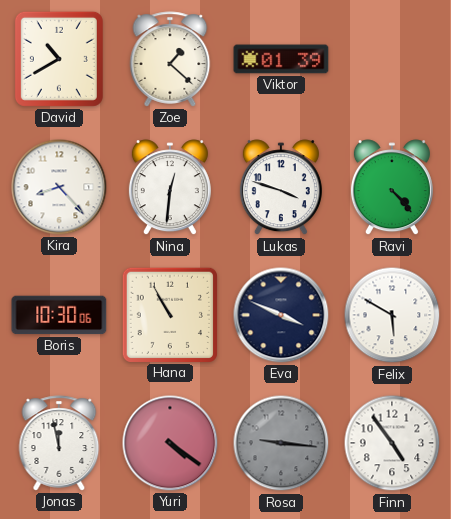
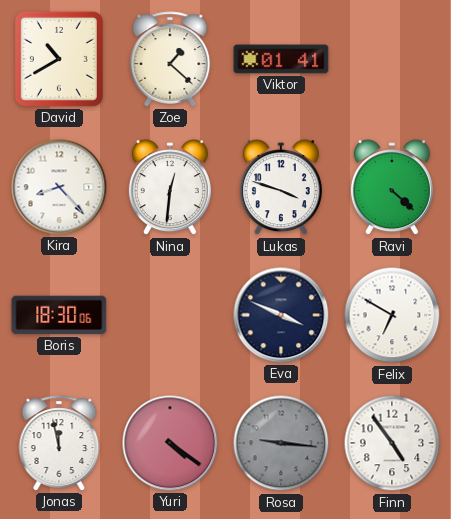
Viktor: 01:39 -> 01:41
Ravi: 4:23 -> 4:22
Boris: 10:30 -> 18:30
Hana: 10:55 -> none
Felix: 5:50 -> 6:50
